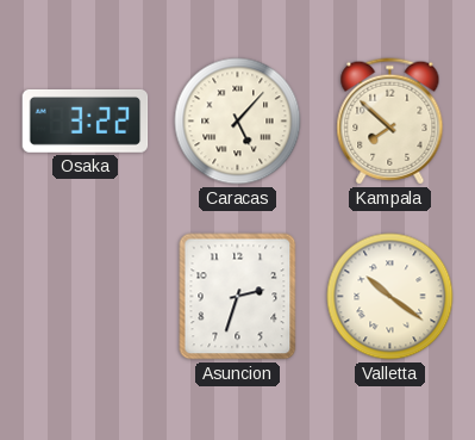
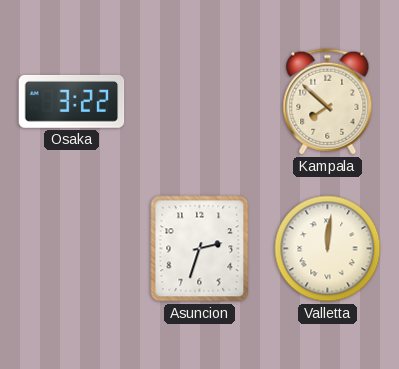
Caracas: 5:07 -> none
Valletta: 10:21 -> 12:01
